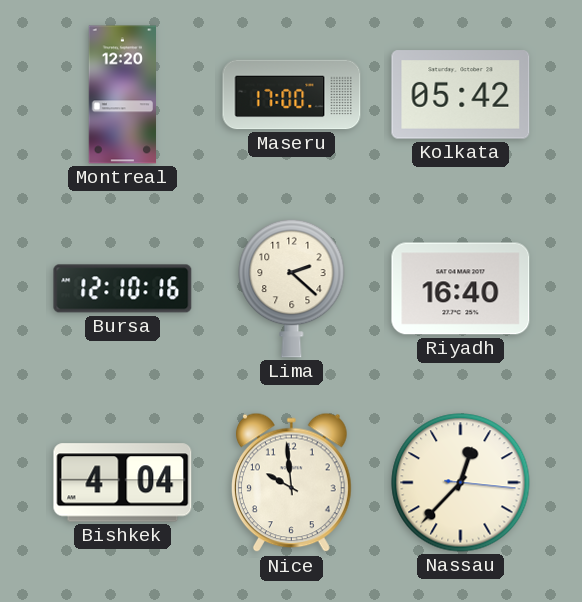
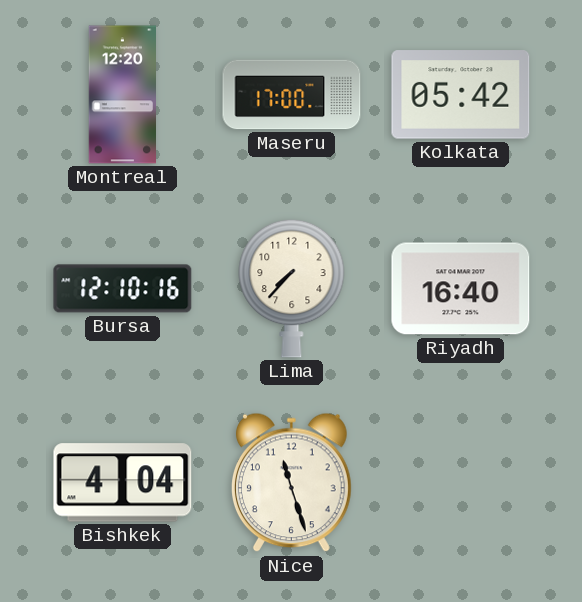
Lima: 2:22 -> 7:37
Nice: 9:59 -> 11:27
Nassau: 12:37 -> none
